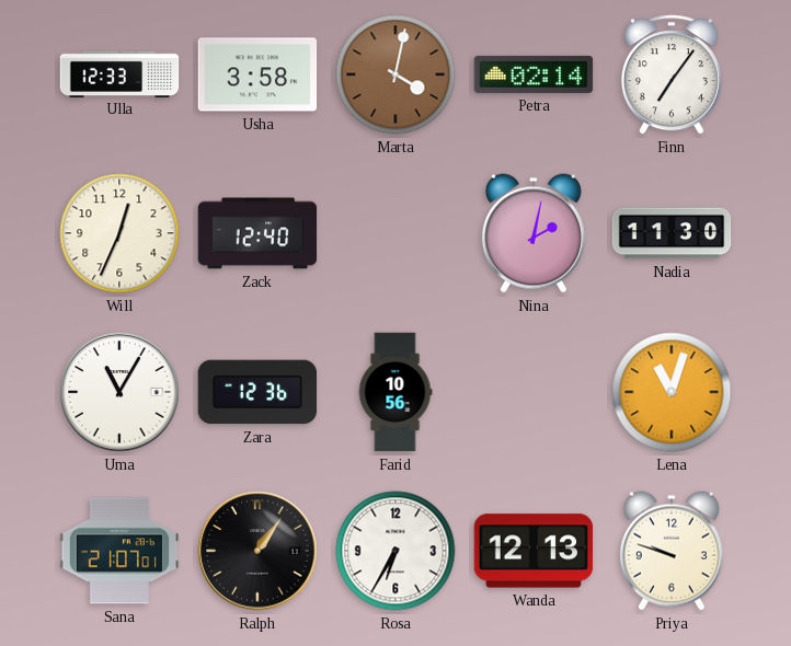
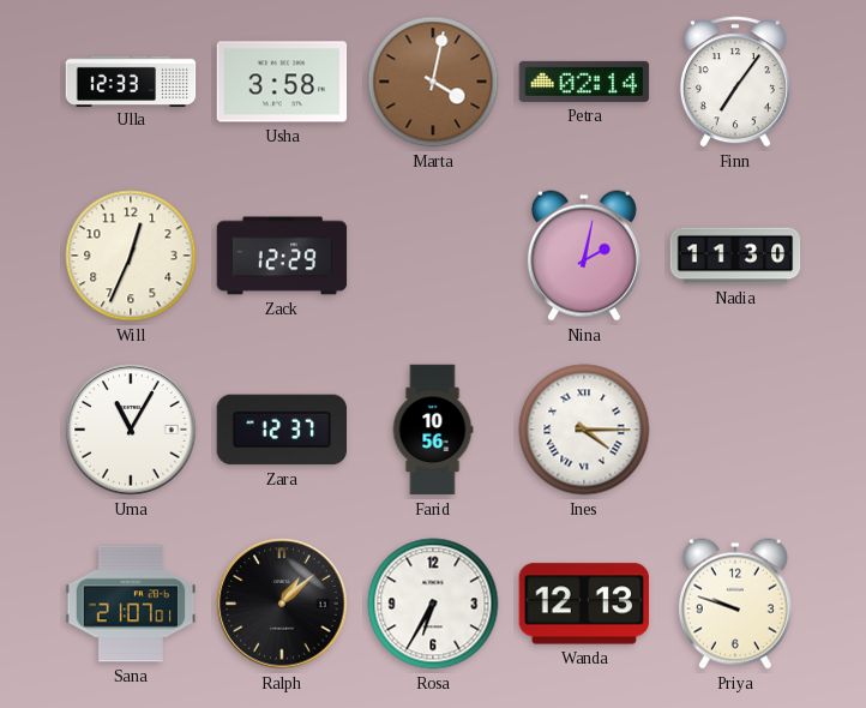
Zack: 12:40 -> 12:29
Zara: 12:36 -> 12:37
Ines: none -> 4:15
Lena: 11:03 -> none
Ralph: 1:06 -> 1:08
